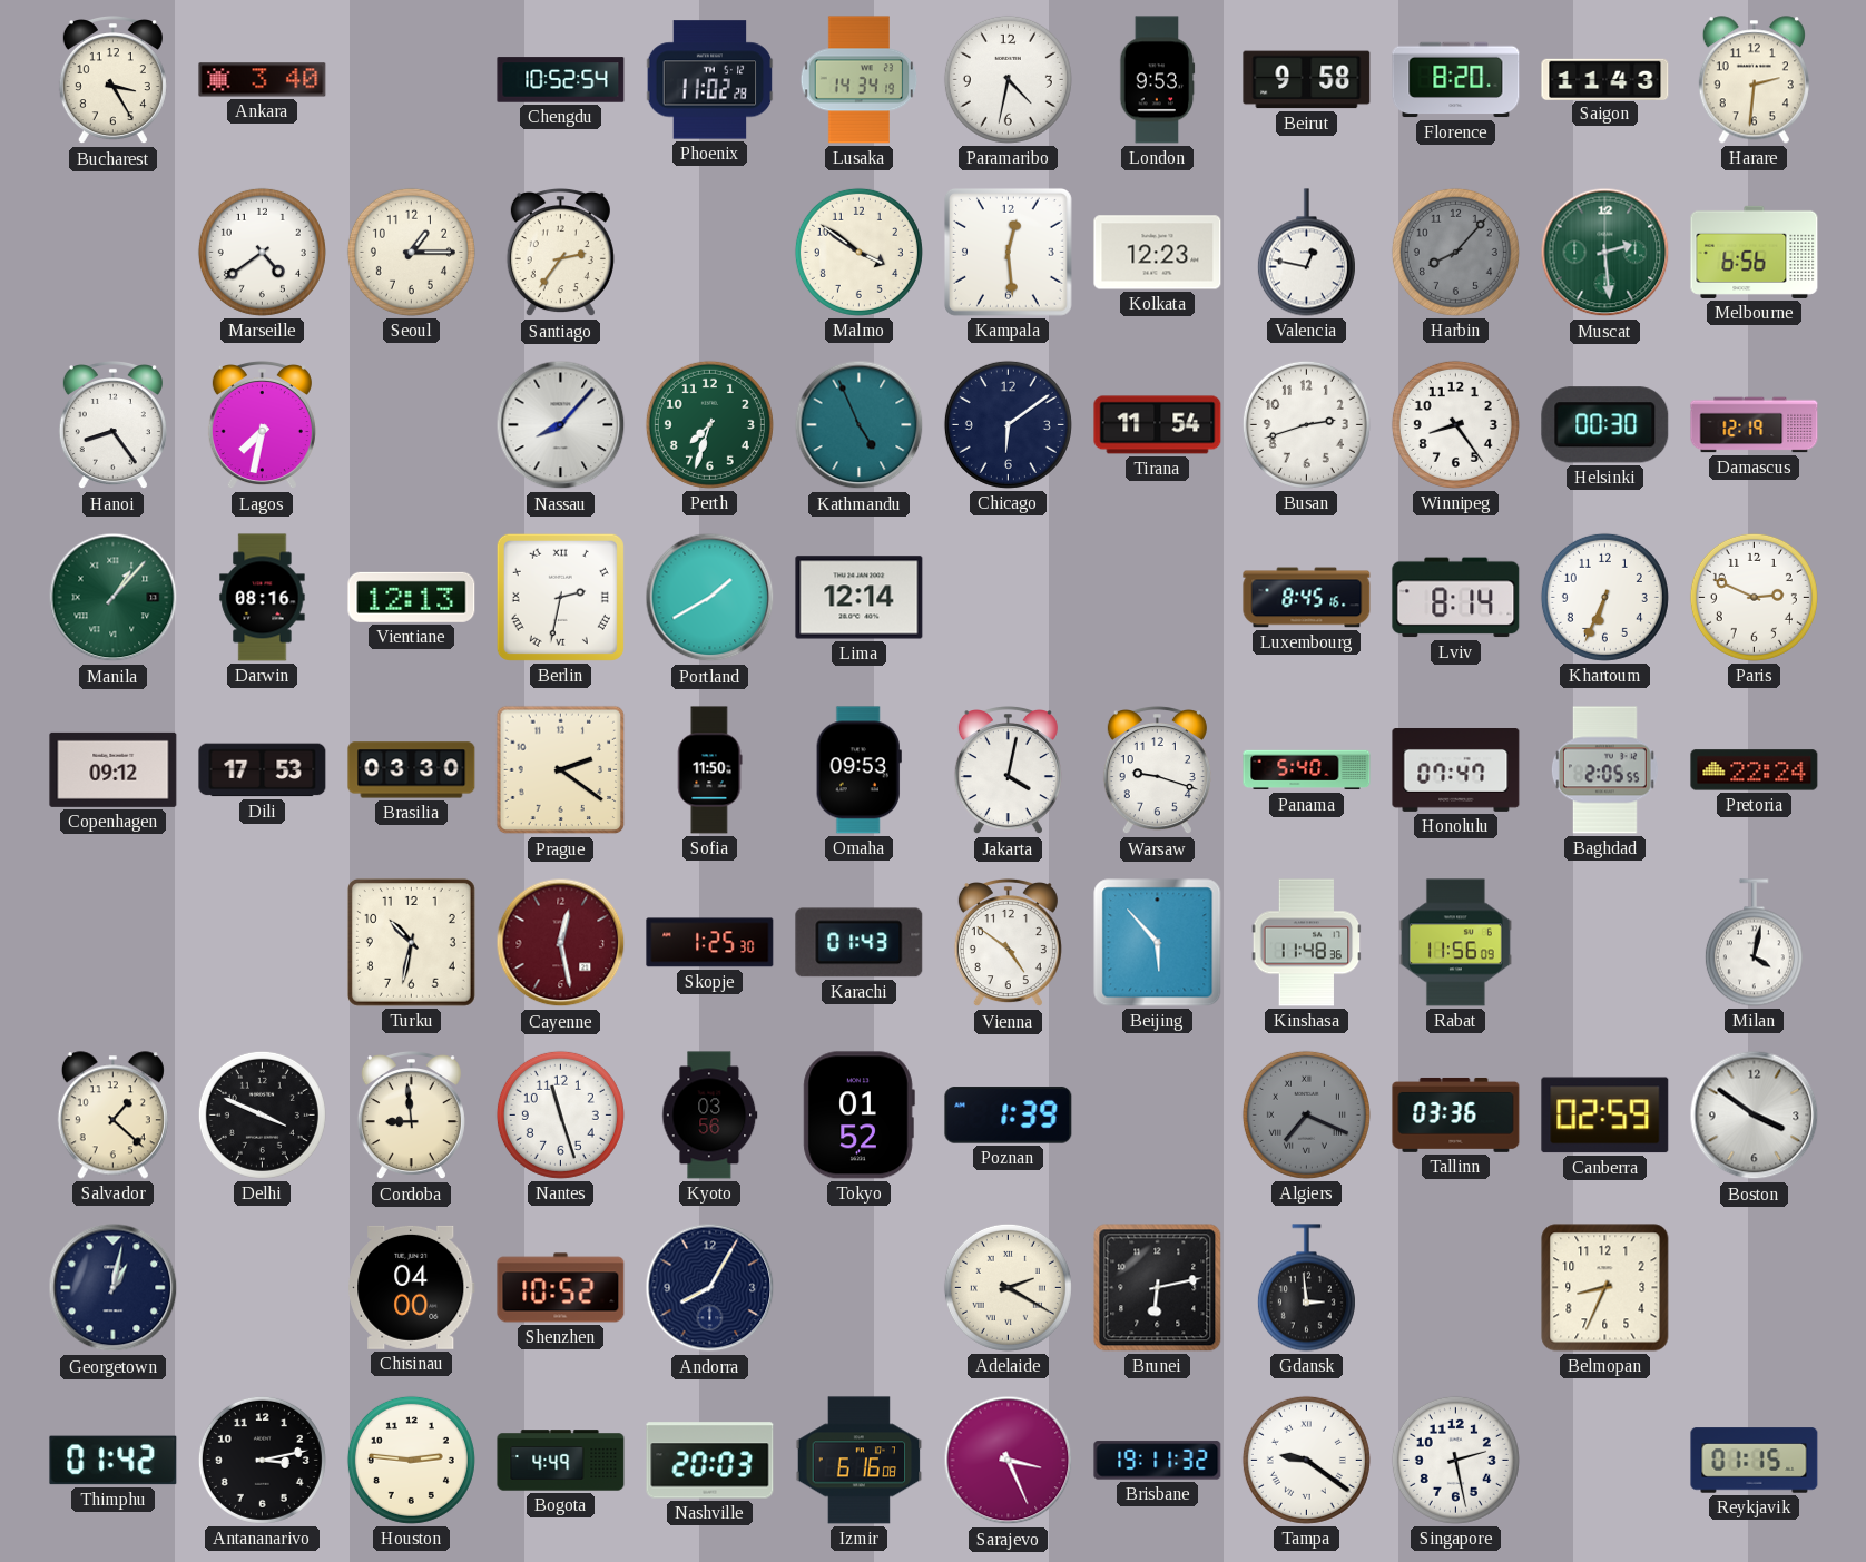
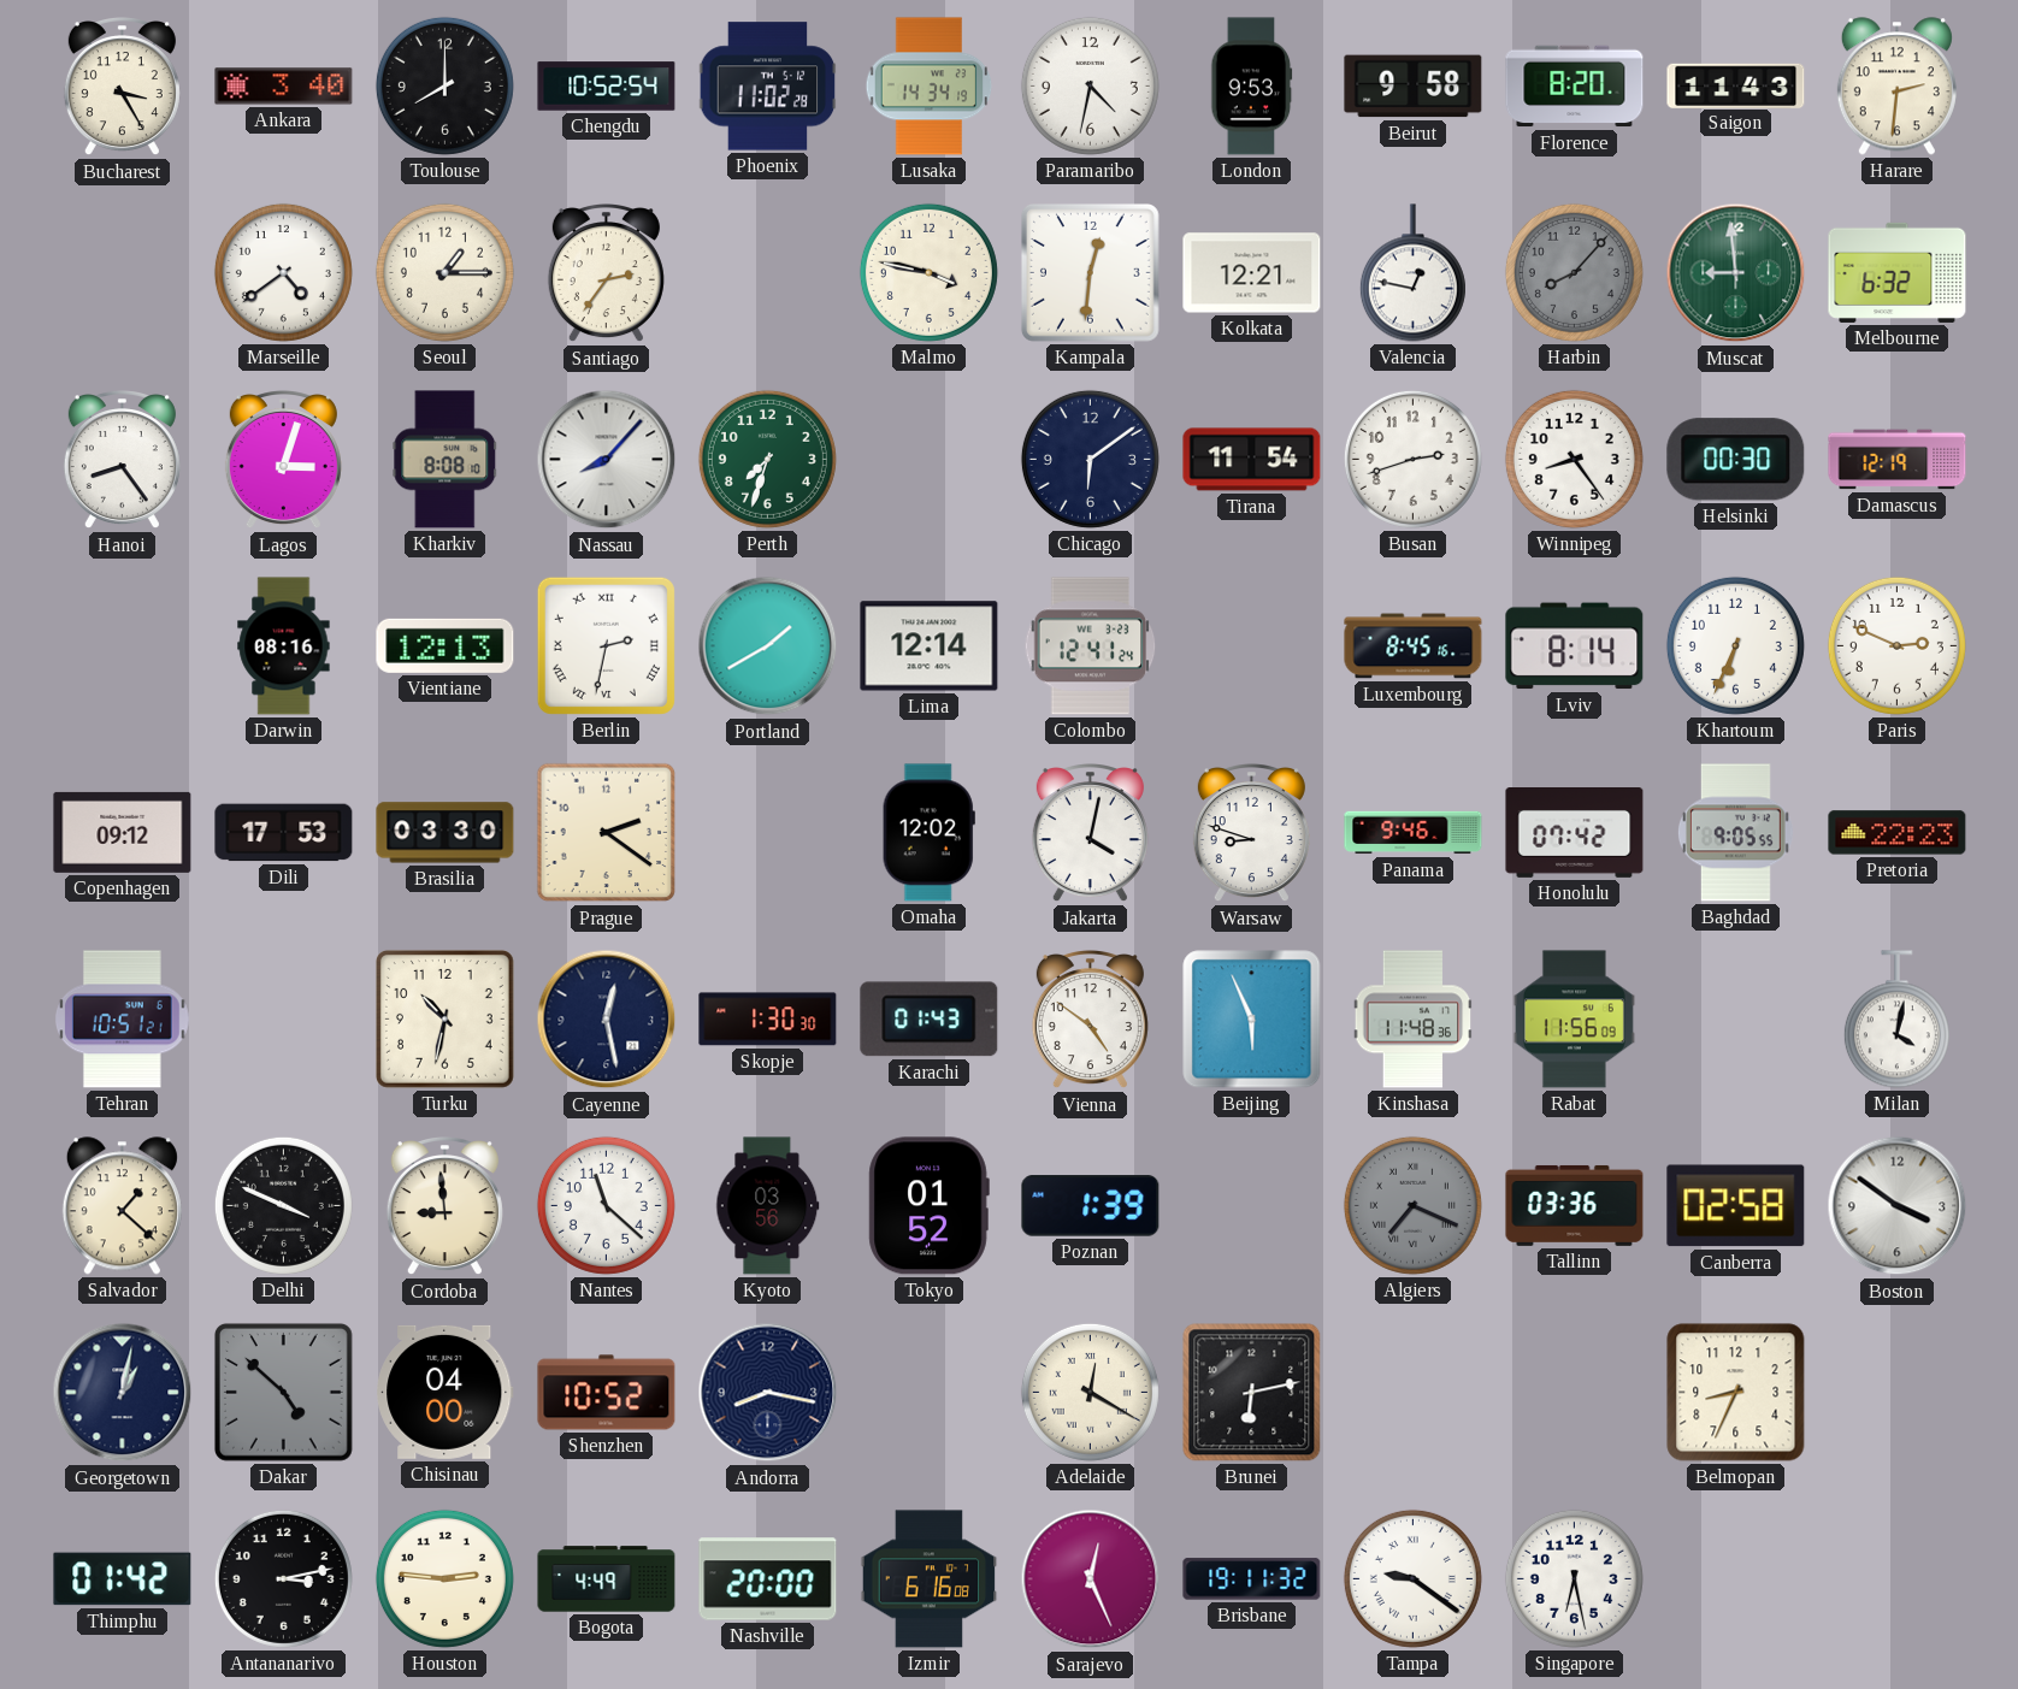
Toulouse: none -> 8:00
Malmo: 3:51 -> 3:47
Kampala: 12:29 -> 12:31
Kolkata: 12:23 -> 12:21
Muscat: 2:29 -> 8:59
Melbourne: 6:56 -> 6:32
Lagos: 7:32 -> 3:03
Kharkiv: none -> 8:08
Kathmandu: 4:56 -> none
Manila: 1:07 -> none
Colombo: none -> 12:41
Sofia: 11:50 -> none
Omaha: 09:53 -> 12:02
Warsaw: 9:18 -> 8:48
Panama: 5:40 -> 9:46
Honolulu: 07:47 -> 07:42
Baghdad: 2:05 -> 9:05
Pretoria: 22:24 -> 22:23
Tehran: none -> 10:51
Cayenne dial: burgundy -> navy
Skopje: 1:25 -> 1:30
Beijing: 5:53 -> 5:56
Nantes: 11:27 -> 11:22
Canberra: 02:59 -> 02:58
Dakar: none -> 4:52
Andorra: 8:05 -> 8:17
Adelaide: 2:20 -> 12:20
Gdansk: 2:59 -> none
Nashville: 20:03 -> 20:00
Sarajevo: 3:26 -> 12:26
Singapore: 2:28 -> 6:28
Reykjavik: 01:15 -> none
